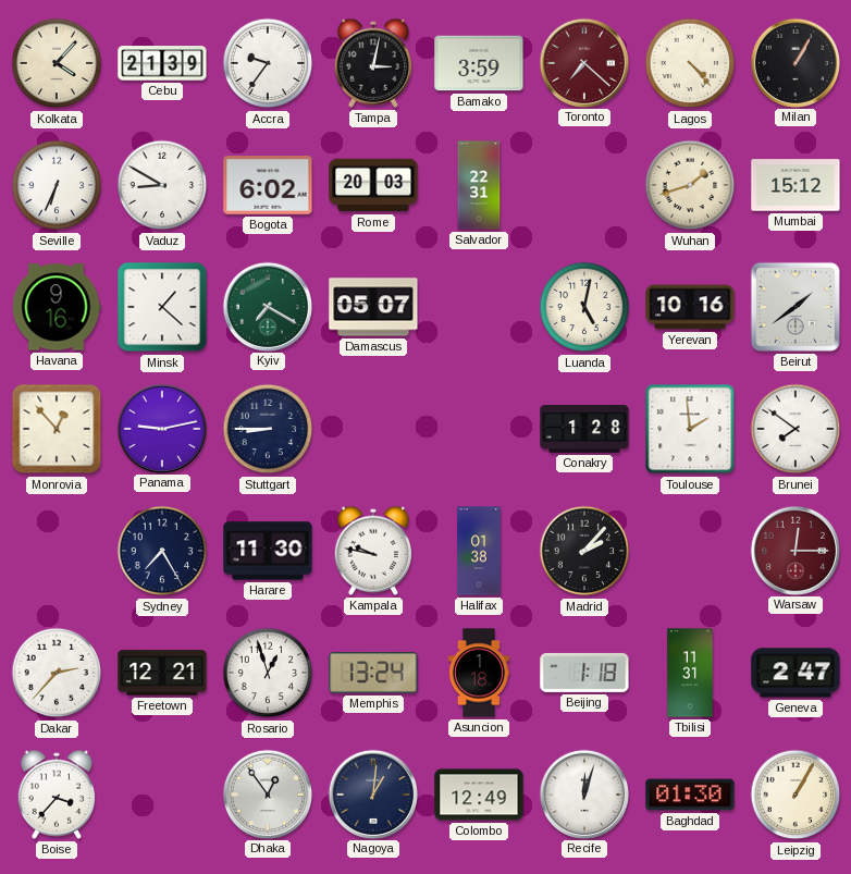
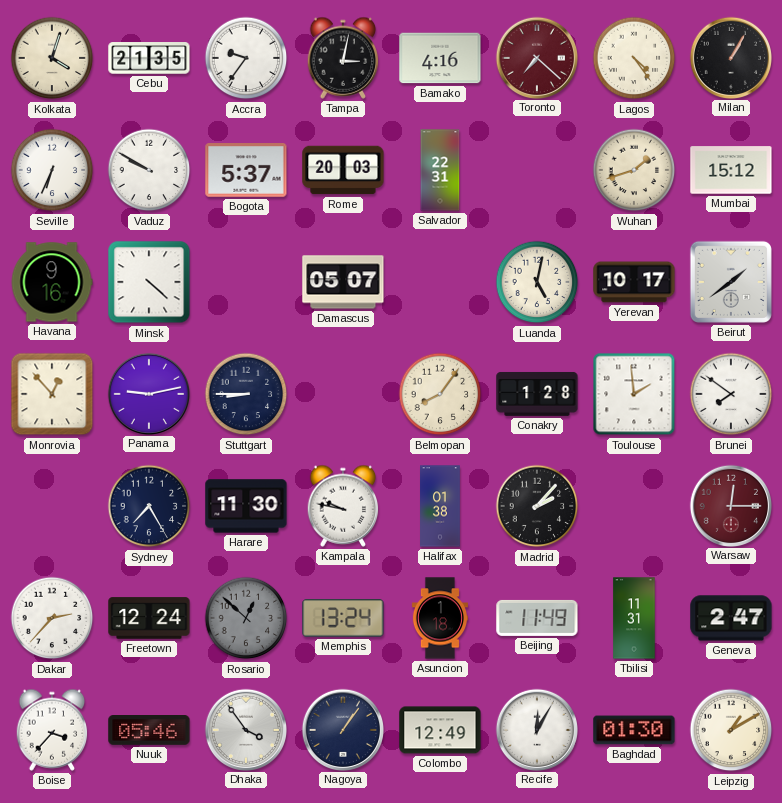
Kolkata: 4:07 -> 4:03
Cebu: 21:39 -> 21:35
Bamako: 3:59 -> 4:16
Lagos: 4:23 -> 4:24
Vaduz: 8:50 -> 9:50
Bogota: 6:02 -> 5:37
Minsk: 1:22 -> 4:22
Kyiv: 7:20 -> none
Yerevan: 10:16 -> 10:17
Belmopan: none -> 8:06
Freetown: 12:21 -> 12:24
Rosario: 12:57 -> 12:52
Rosario dial: white -> grey
Beijing: 1:18 -> 11:49
Nuuk: none -> 05:46
Dhaka: 12:54 -> 3:54
Nagoya: 1:01 -> 1:06
Recife: 12:03 -> 12:05
Leipzig: 1:05 -> 1:10
